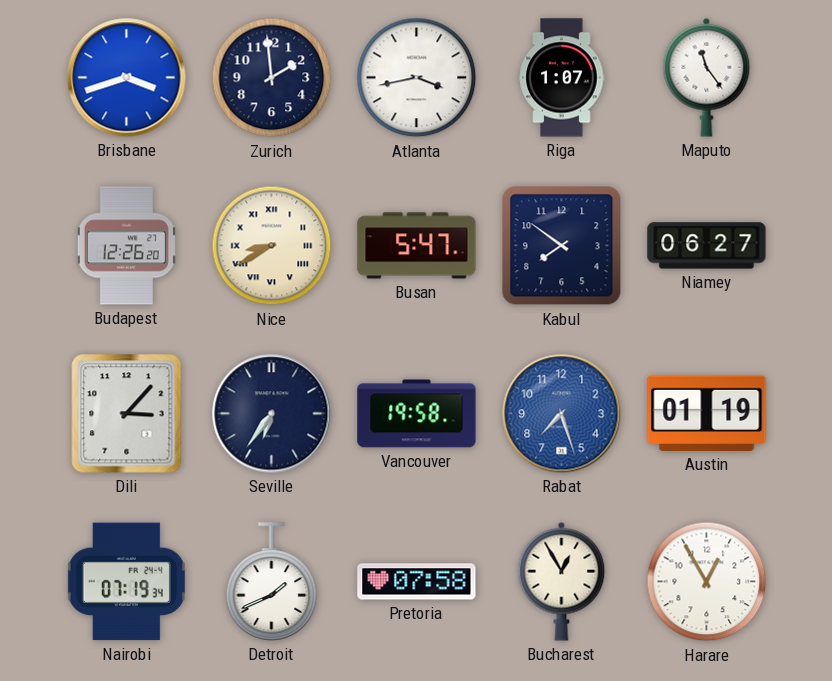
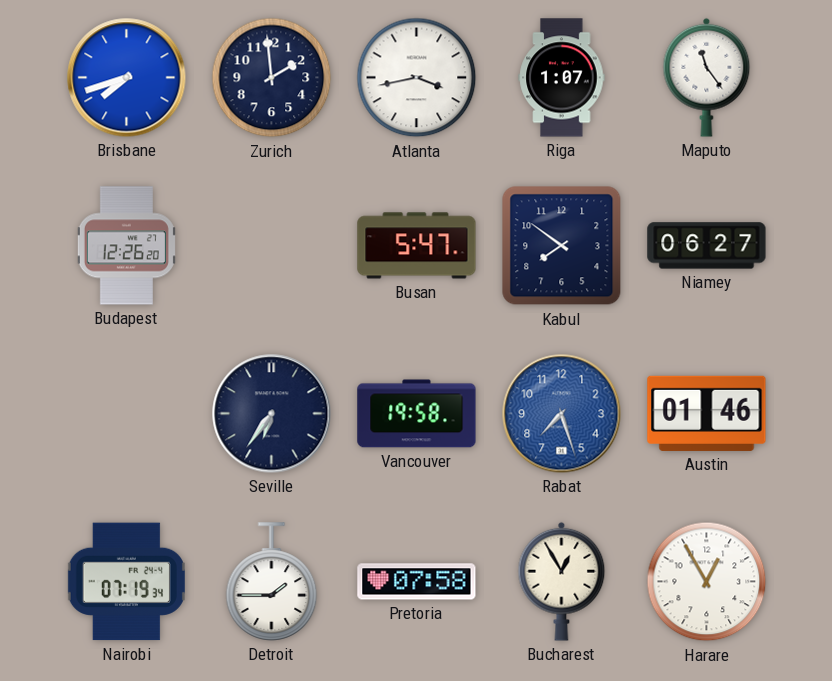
Brisbane: 3:42 -> 7:42
Nice: 8:40 -> none
Dili: 3:07 -> none
Austin: 01:19 -> 01:46
Detroit: 1:41 -> 1:45
